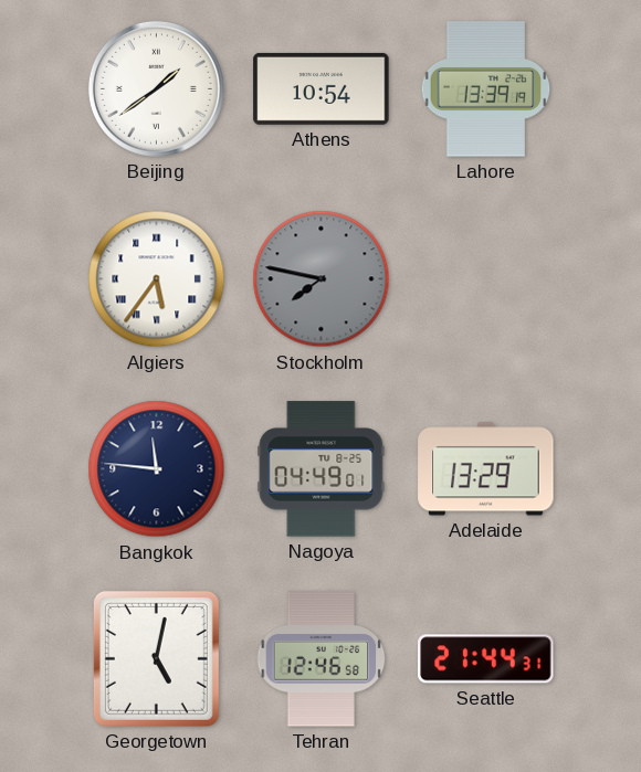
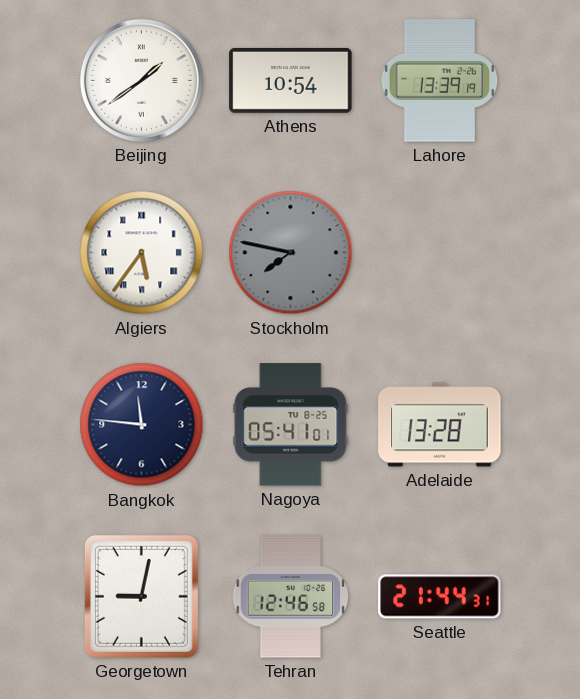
Nagoya: 04:49 -> 05:41
Adelaide: 13:29 -> 13:28
Georgetown: 5:02 -> 9:02
